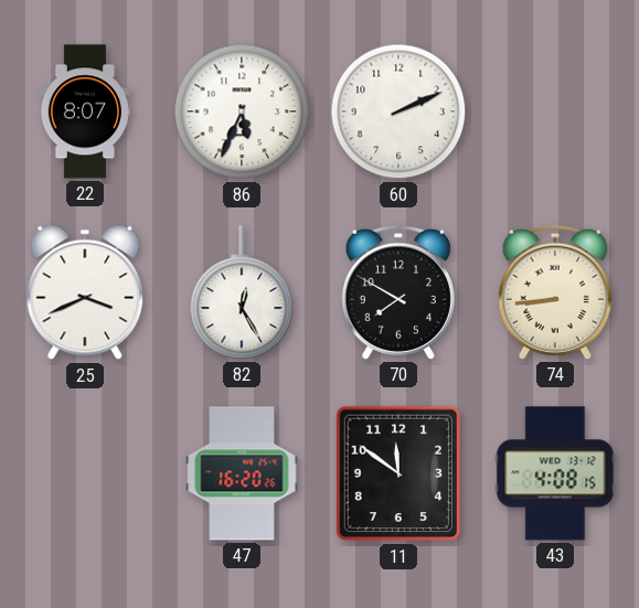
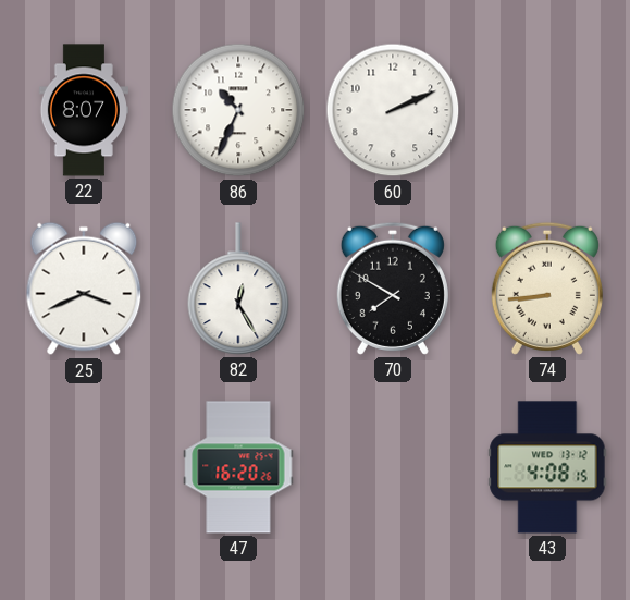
86: 5:34 -> 10:34
11: 11:51 -> none
